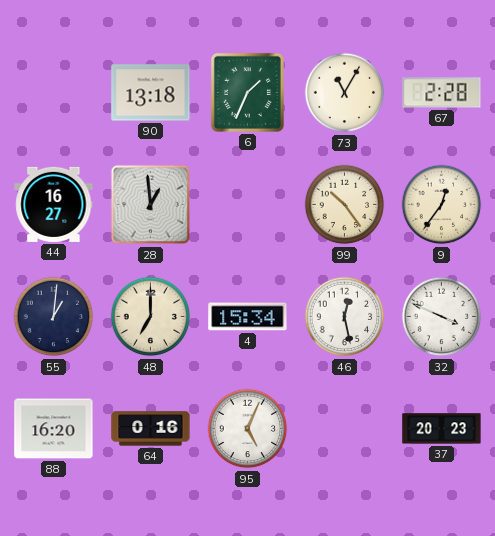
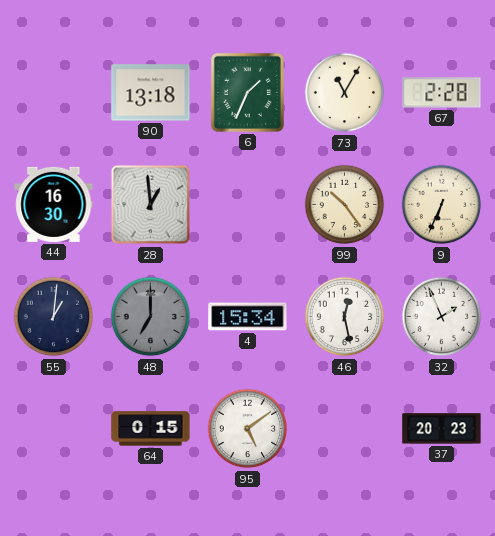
44: 16:27 -> 16:30
9: 12:36 -> 6:34
48 dial: cream -> grey
32: 3:49 -> 1:56
88: 16:20 -> none
64: 0:16 -> 0:15
95: 5:04 -> 5:09
